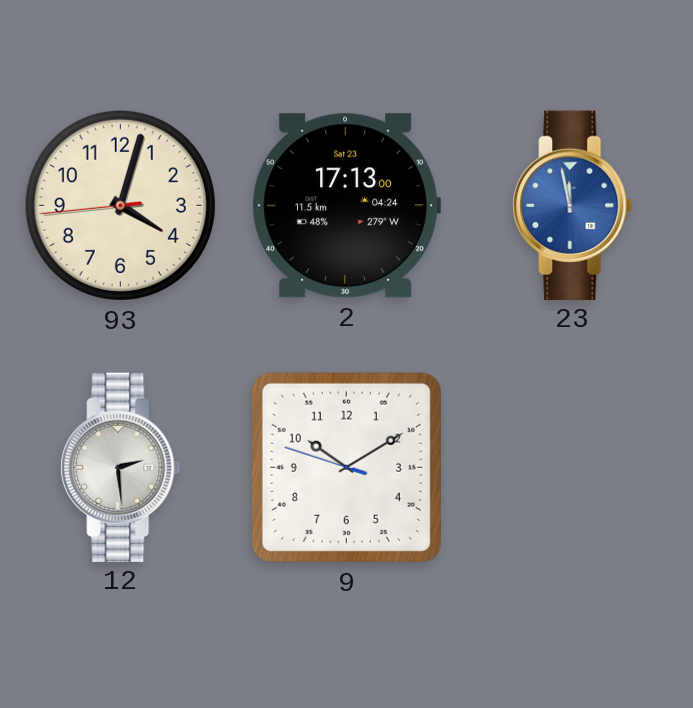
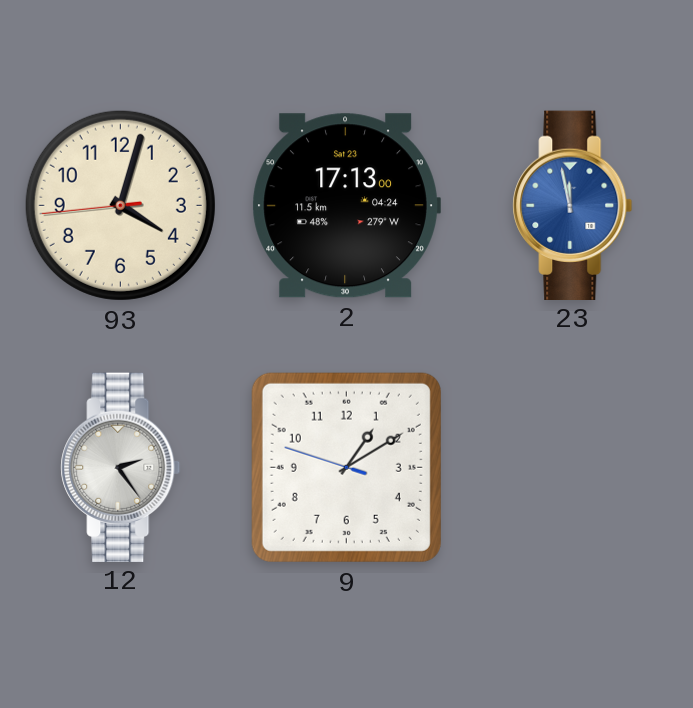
12: 2:29 -> 2:24
9: 10:09 -> 1:09
